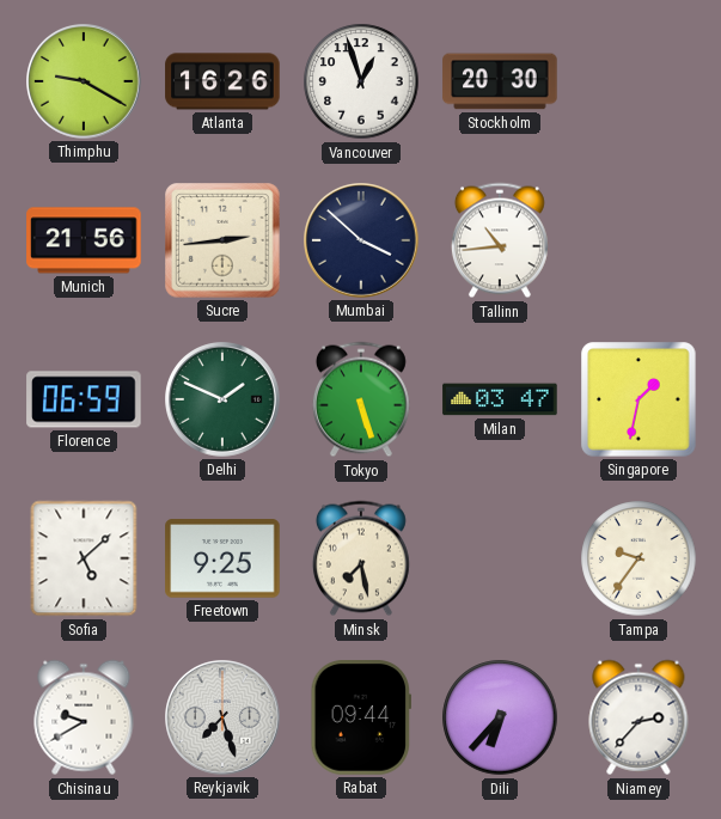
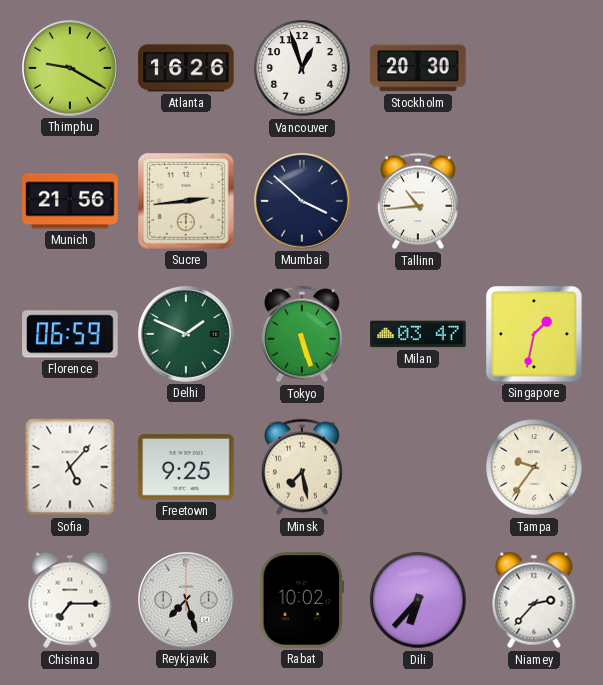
Sofia: 5:08 -> 5:07
Chisinau: 9:40 -> 7:15
Rabat: 09:44 -> 10:02
